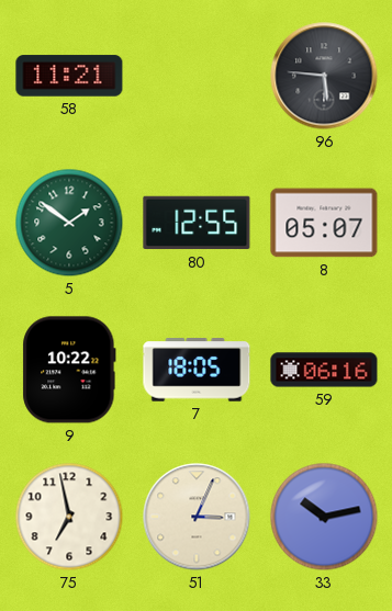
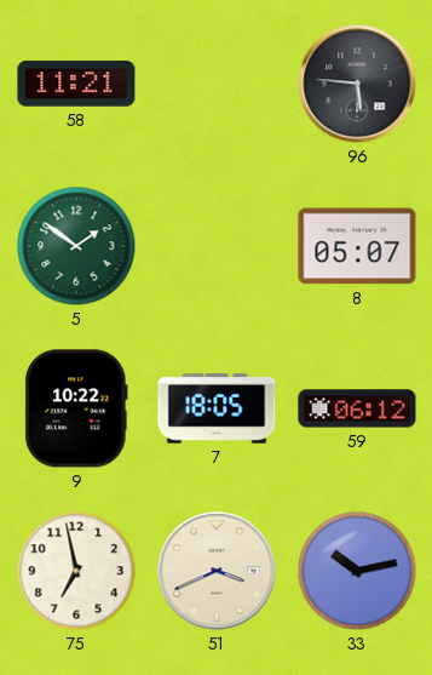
80: 12:55 -> none
59: 06:16 -> 06:12
51: 3:04 -> 3:41
